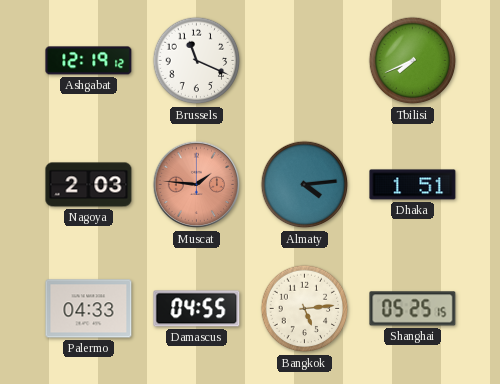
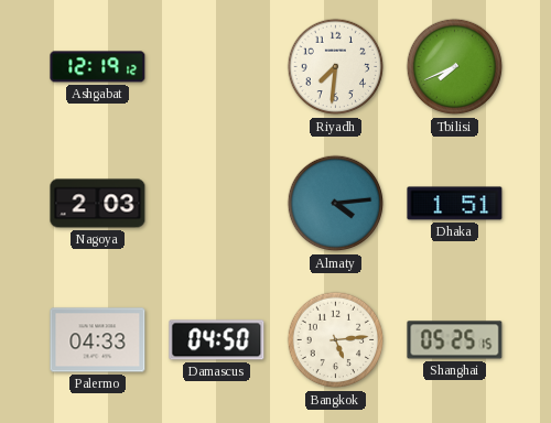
Brussels: 11:19 -> none
Riyadh: none -> 7:31
Muscat: 1:46 -> none
Damascus: 04:55 -> 04:50
